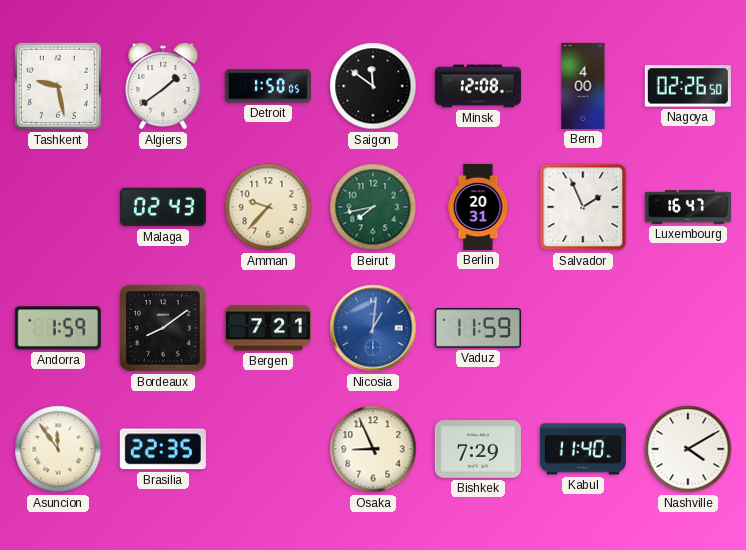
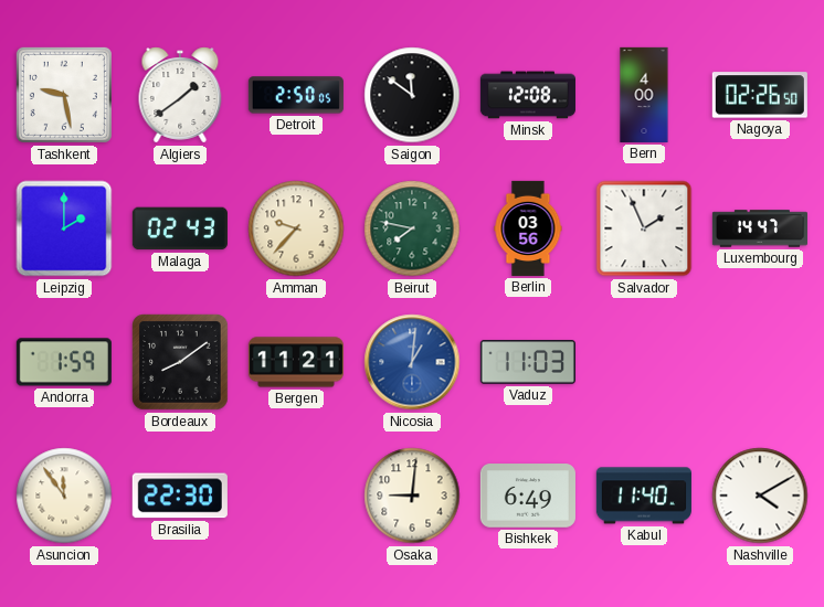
Detroit: 1:50 -> 2:50
Leipzig: none -> 2:00
Beirut: 7:43 -> 7:47
Berlin: 20:31 -> 03:56
Luxembourg: 16:47 -> 14:47
Bergen: 7:21 -> 11:21
Vaduz: 11:59 -> 11:03
Brasilia: 22:35 -> 22:30
Osaka: 8:56 -> 9:01
Bishkek: 7:29 -> 6:49
